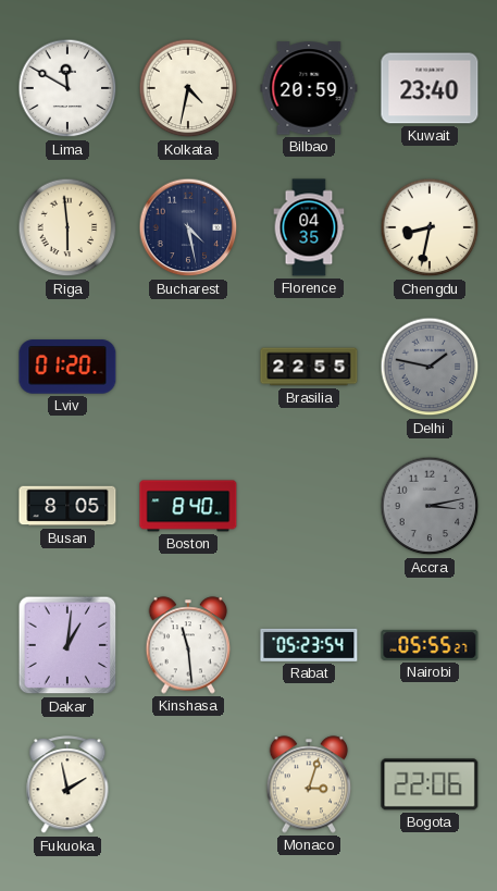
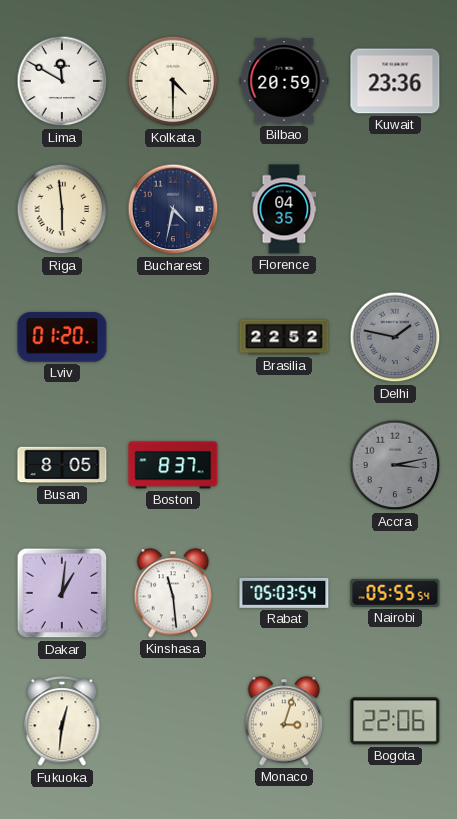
Kolkata: 4:32 -> 4:30
Kuwait: 23:40 -> 23:36
Bucharest: 4:28 -> 4:32
Chengdu: 8:32 -> none
Brasilia: 22:55 -> 22:52
Boston: 8:40 -> 8:37
Rabat: 05:23 -> 05:03
Nairobi: 05:55:27 -> 05:55:54
Fukuoka: 1:58 -> 12:31
